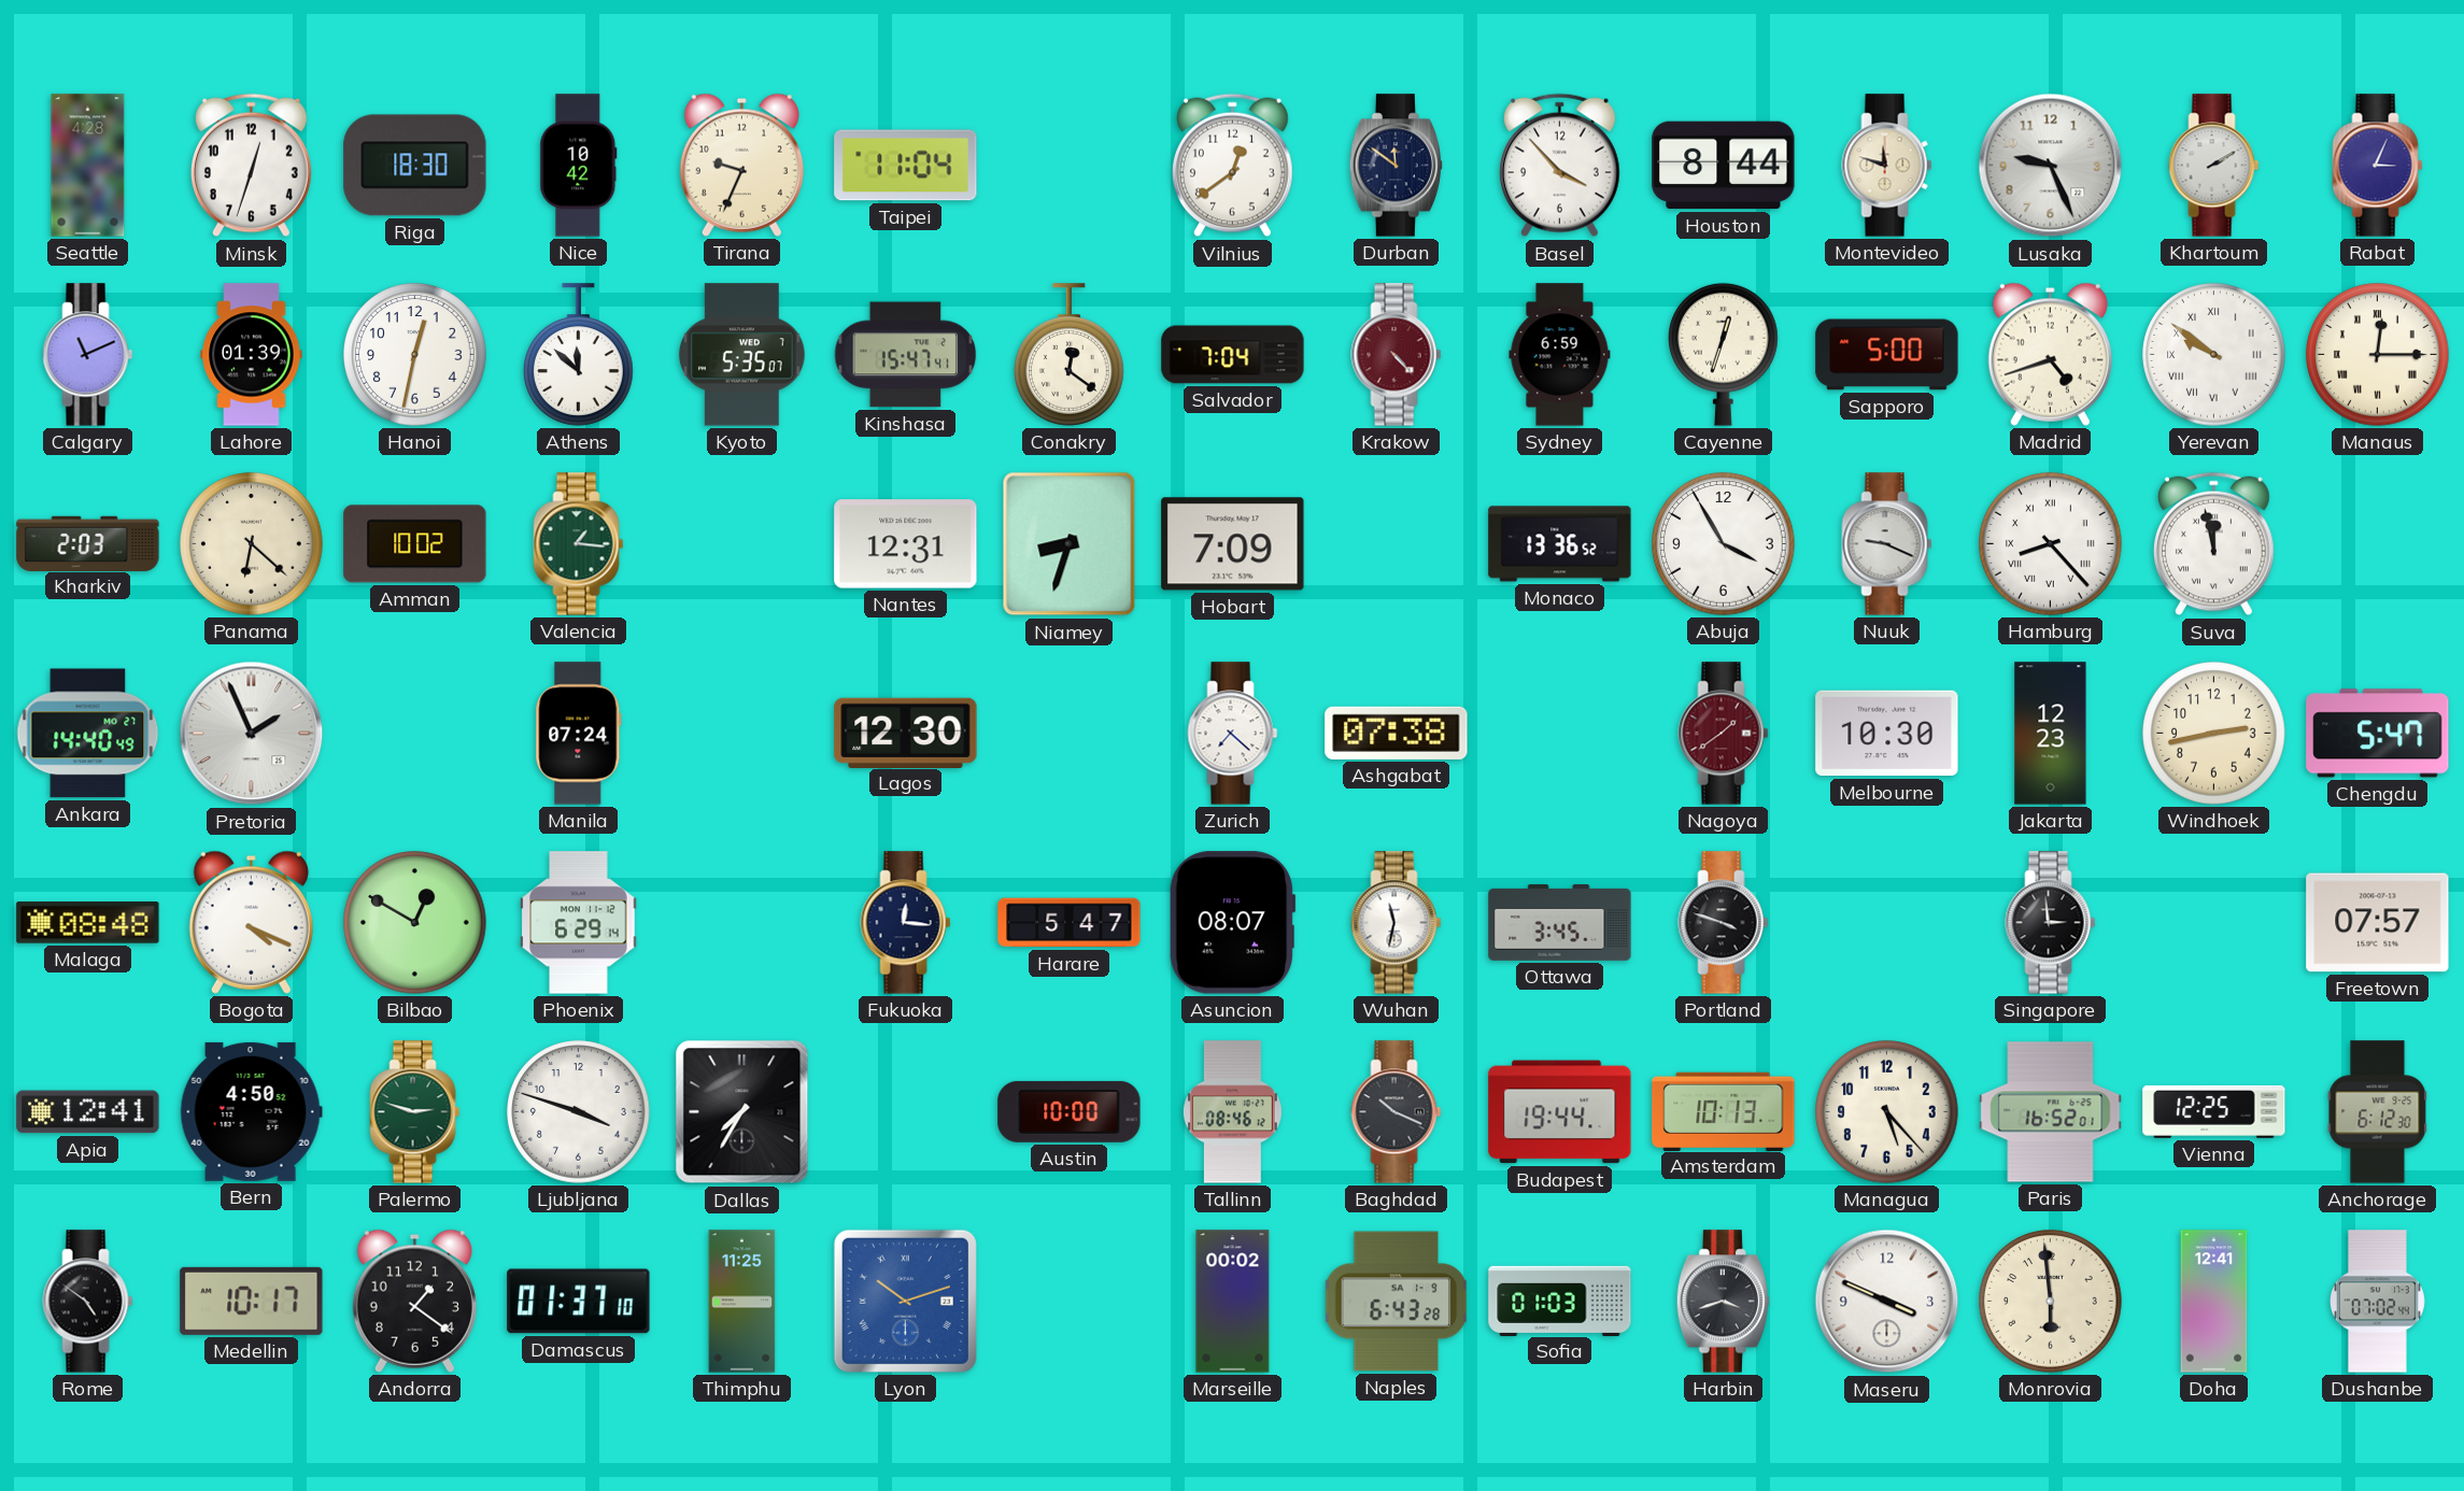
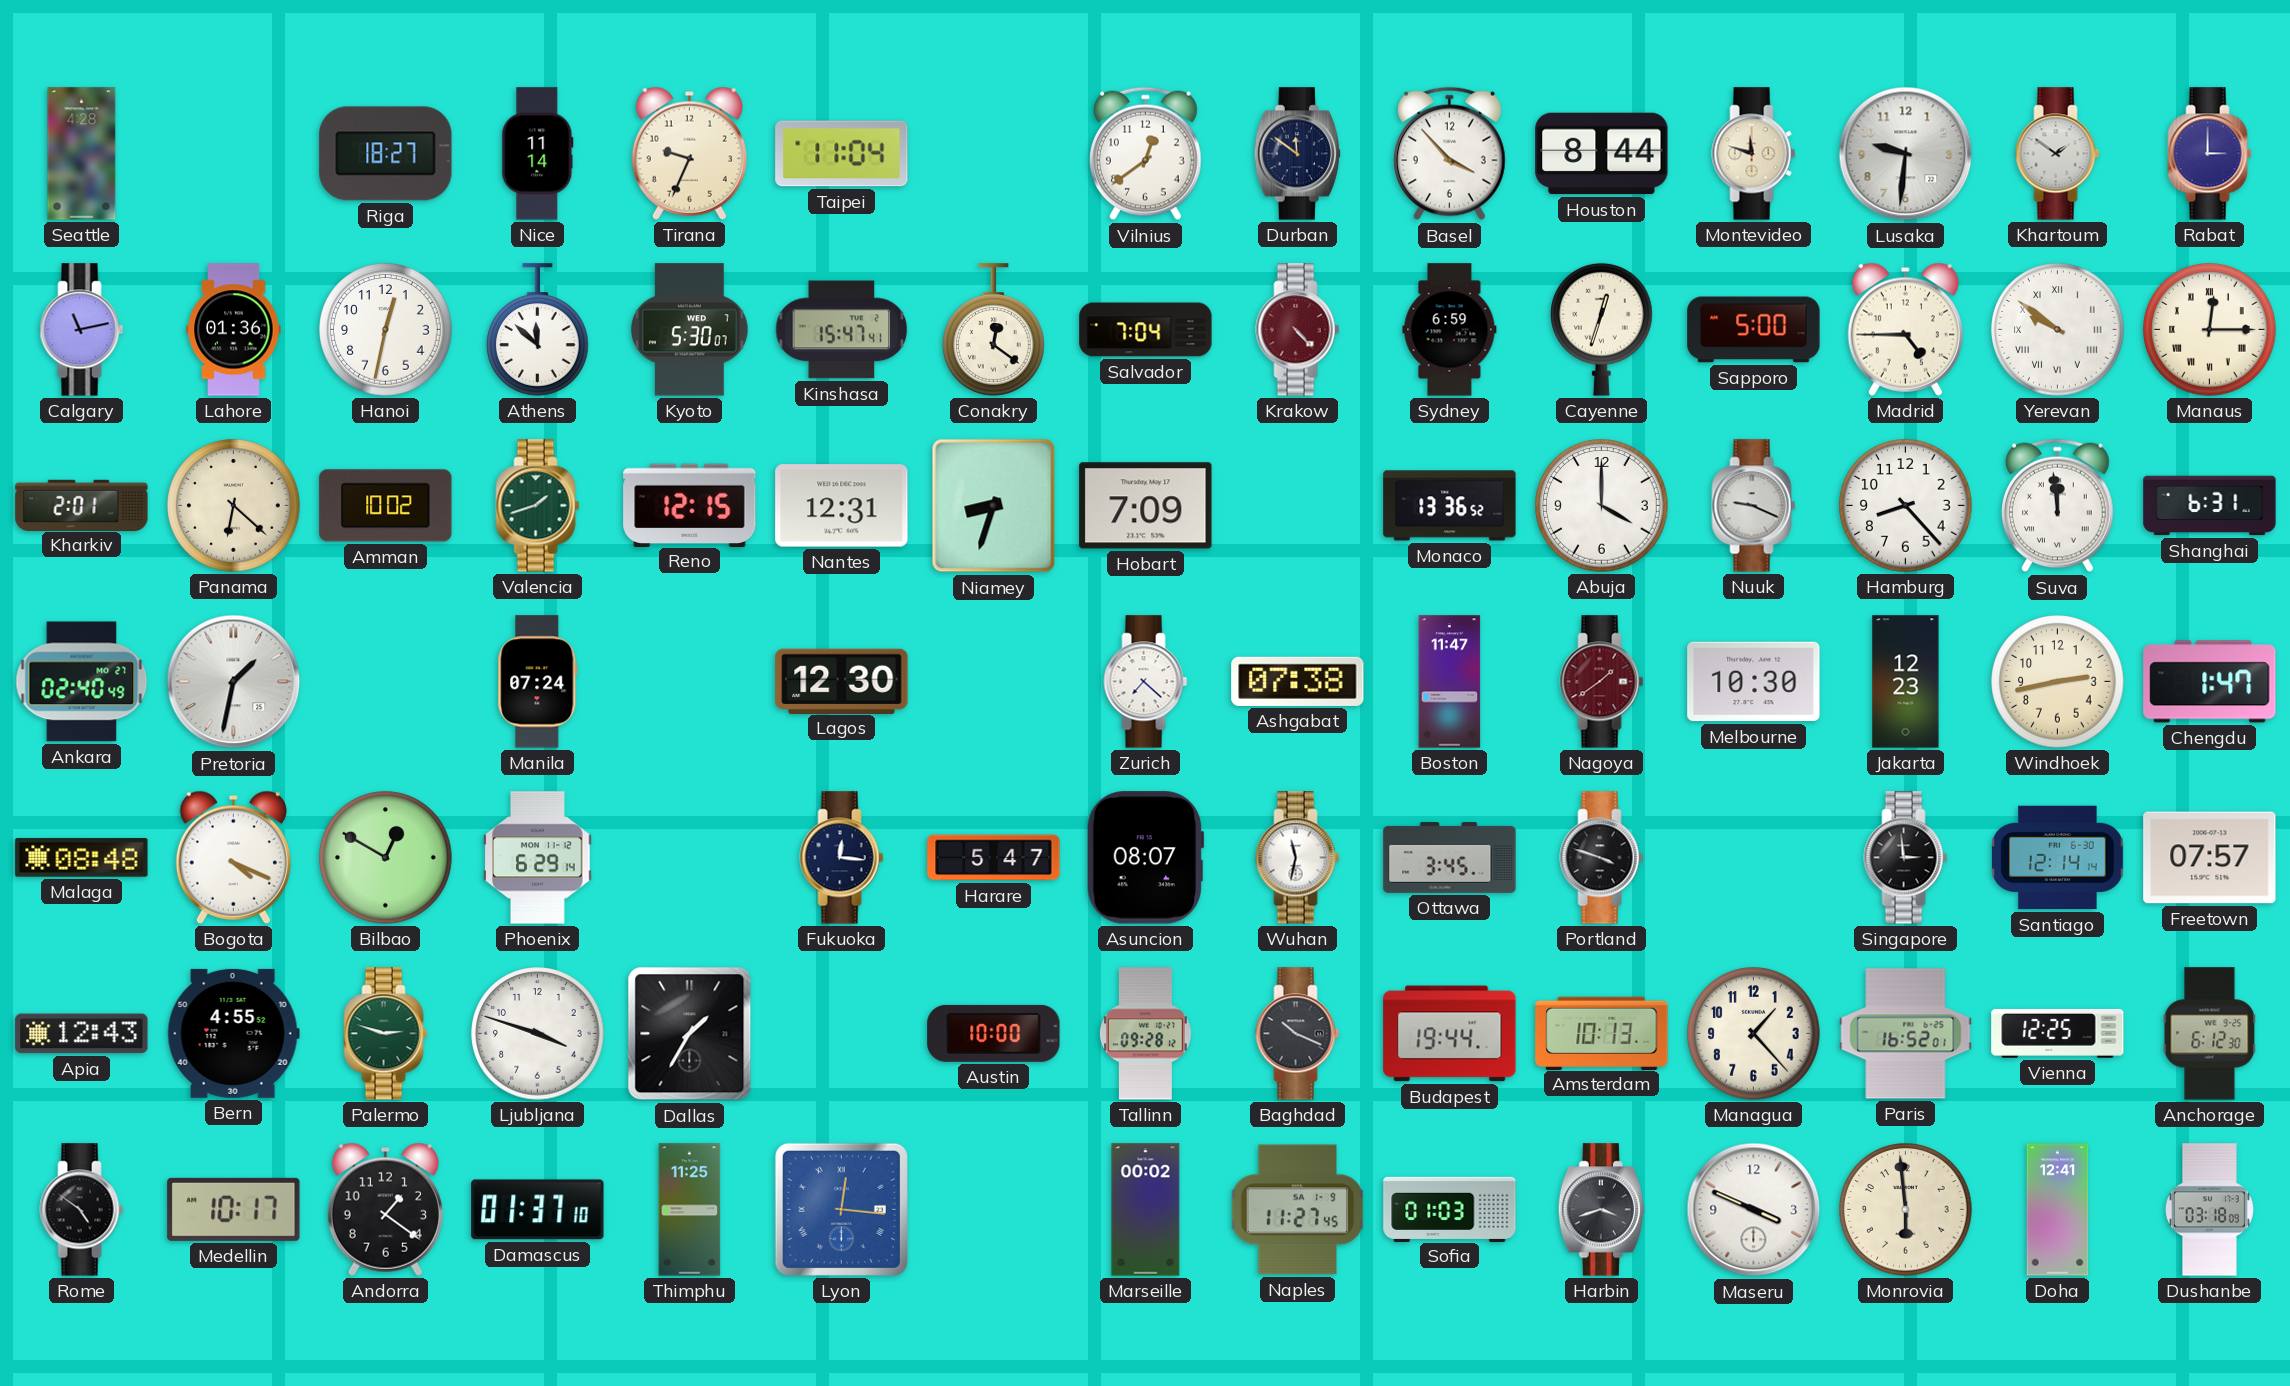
Minsk: 12:33 -> none
Riga: 18:30 -> 18:27
Nice: 10:42 -> 11:14
Lusaka: 9:26 -> 9:31
Khartoum: 2:10 -> 1:51
Rabat: 3:04 -> 3:00
Calgary: 11:11 -> 11:13
Lahore: 01:39 -> 01:36
Kyoto: 5:35 -> 5:30
Madrid: 4:42 -> 4:45
Kharkiv: 2:03 -> 2:01
Valencia: 1:16 -> 1:42
Reno: none -> 12:15
Abuja: 3:55 -> 4:00
Hamburg numerals: Roman -> Arabic
Suva: 11:58 -> 11:59
Shanghai: none -> 6:31
Ankara: 14:40 -> 02:40
Pretoria: 1:56 -> 1:32
Boston: none -> 11:47
Chengdu: 5:47 -> 1:47
Santiago: none -> 12:14
Apia: 12:41 -> 12:43
Bern: 4:50 -> 4:55
Dallas: 7:35 -> 1:35
Tallinn: 08:46 -> 09:28
Managua: 5:23 -> 1:23
Lyon: 10:12 -> 12:16
Naples: 6:43 -> 11:27
Dushanbe: 07:02 -> 03:18
